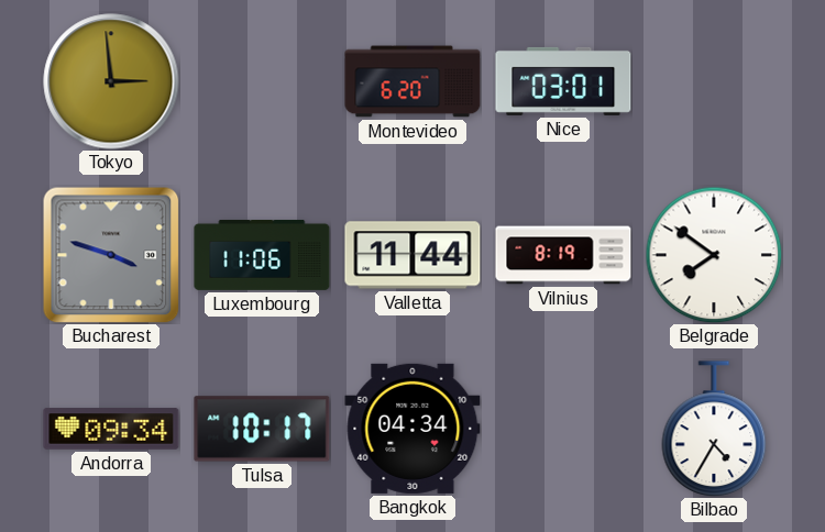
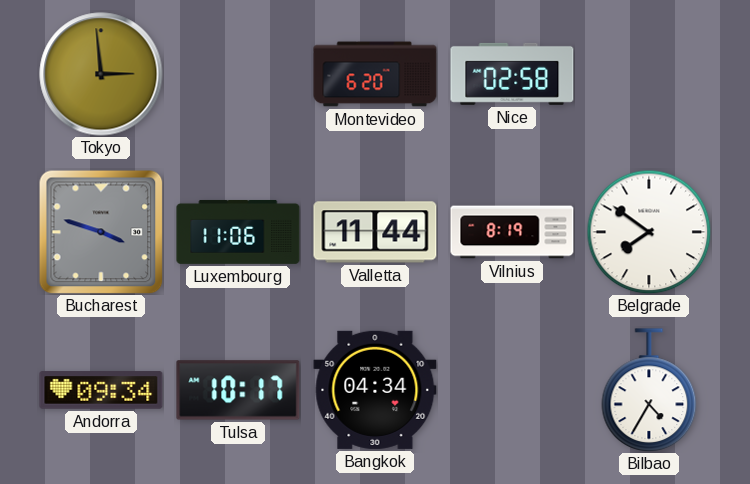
Nice: 03:01 -> 02:58
